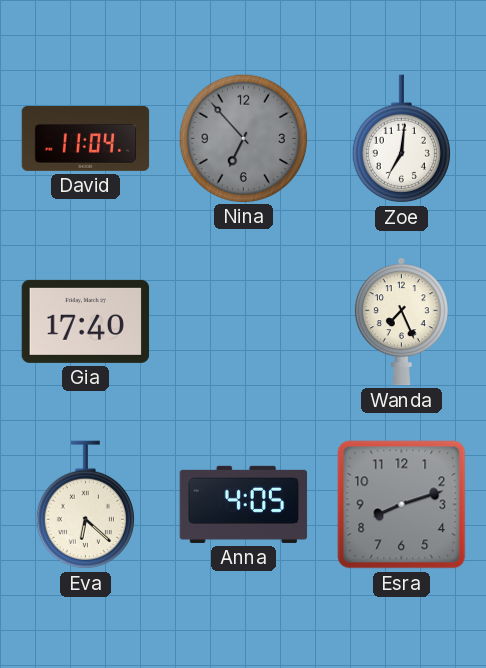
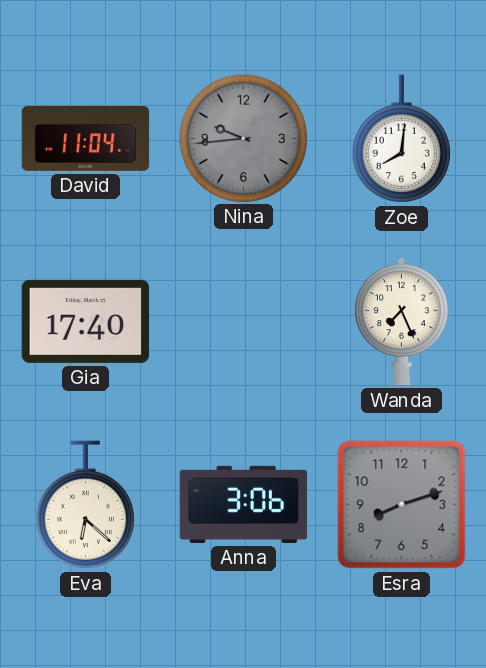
Nina: 6:53 -> 9:44
Zoe: 7:01 -> 8:01
Anna: 4:05 -> 3:06
